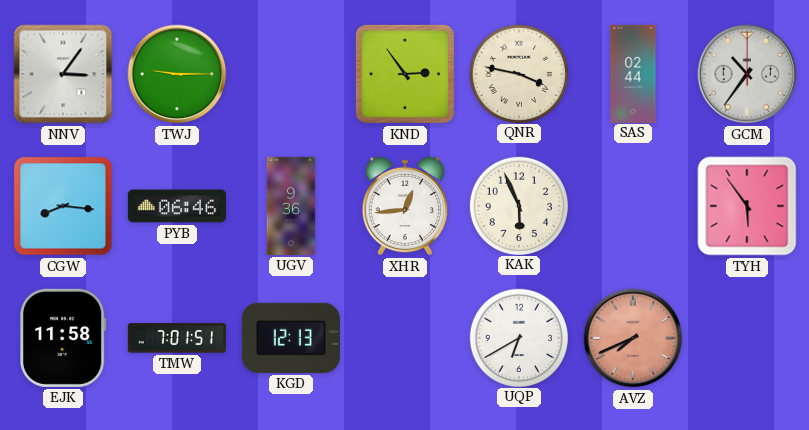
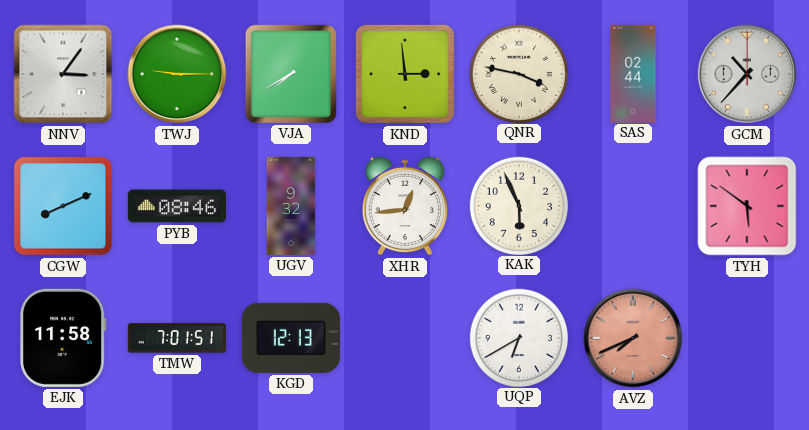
VJA: none -> 7:40
KND: 2:54 -> 2:59
GCM: 10:36 -> 10:37
CGW: 8:16 -> 8:11
PYB: 06:46 -> 08:46
UGV: 9:36 -> 9:32
TYH: 5:54 -> 5:51
